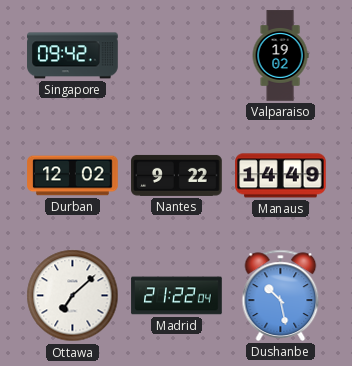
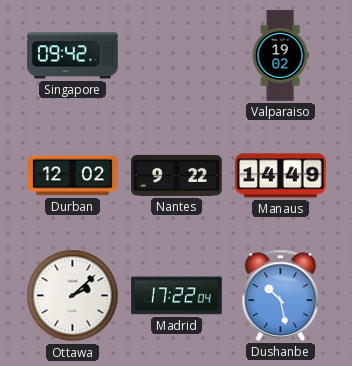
Ottawa: 7:08 -> 2:08
Madrid: 21:22 -> 17:22
